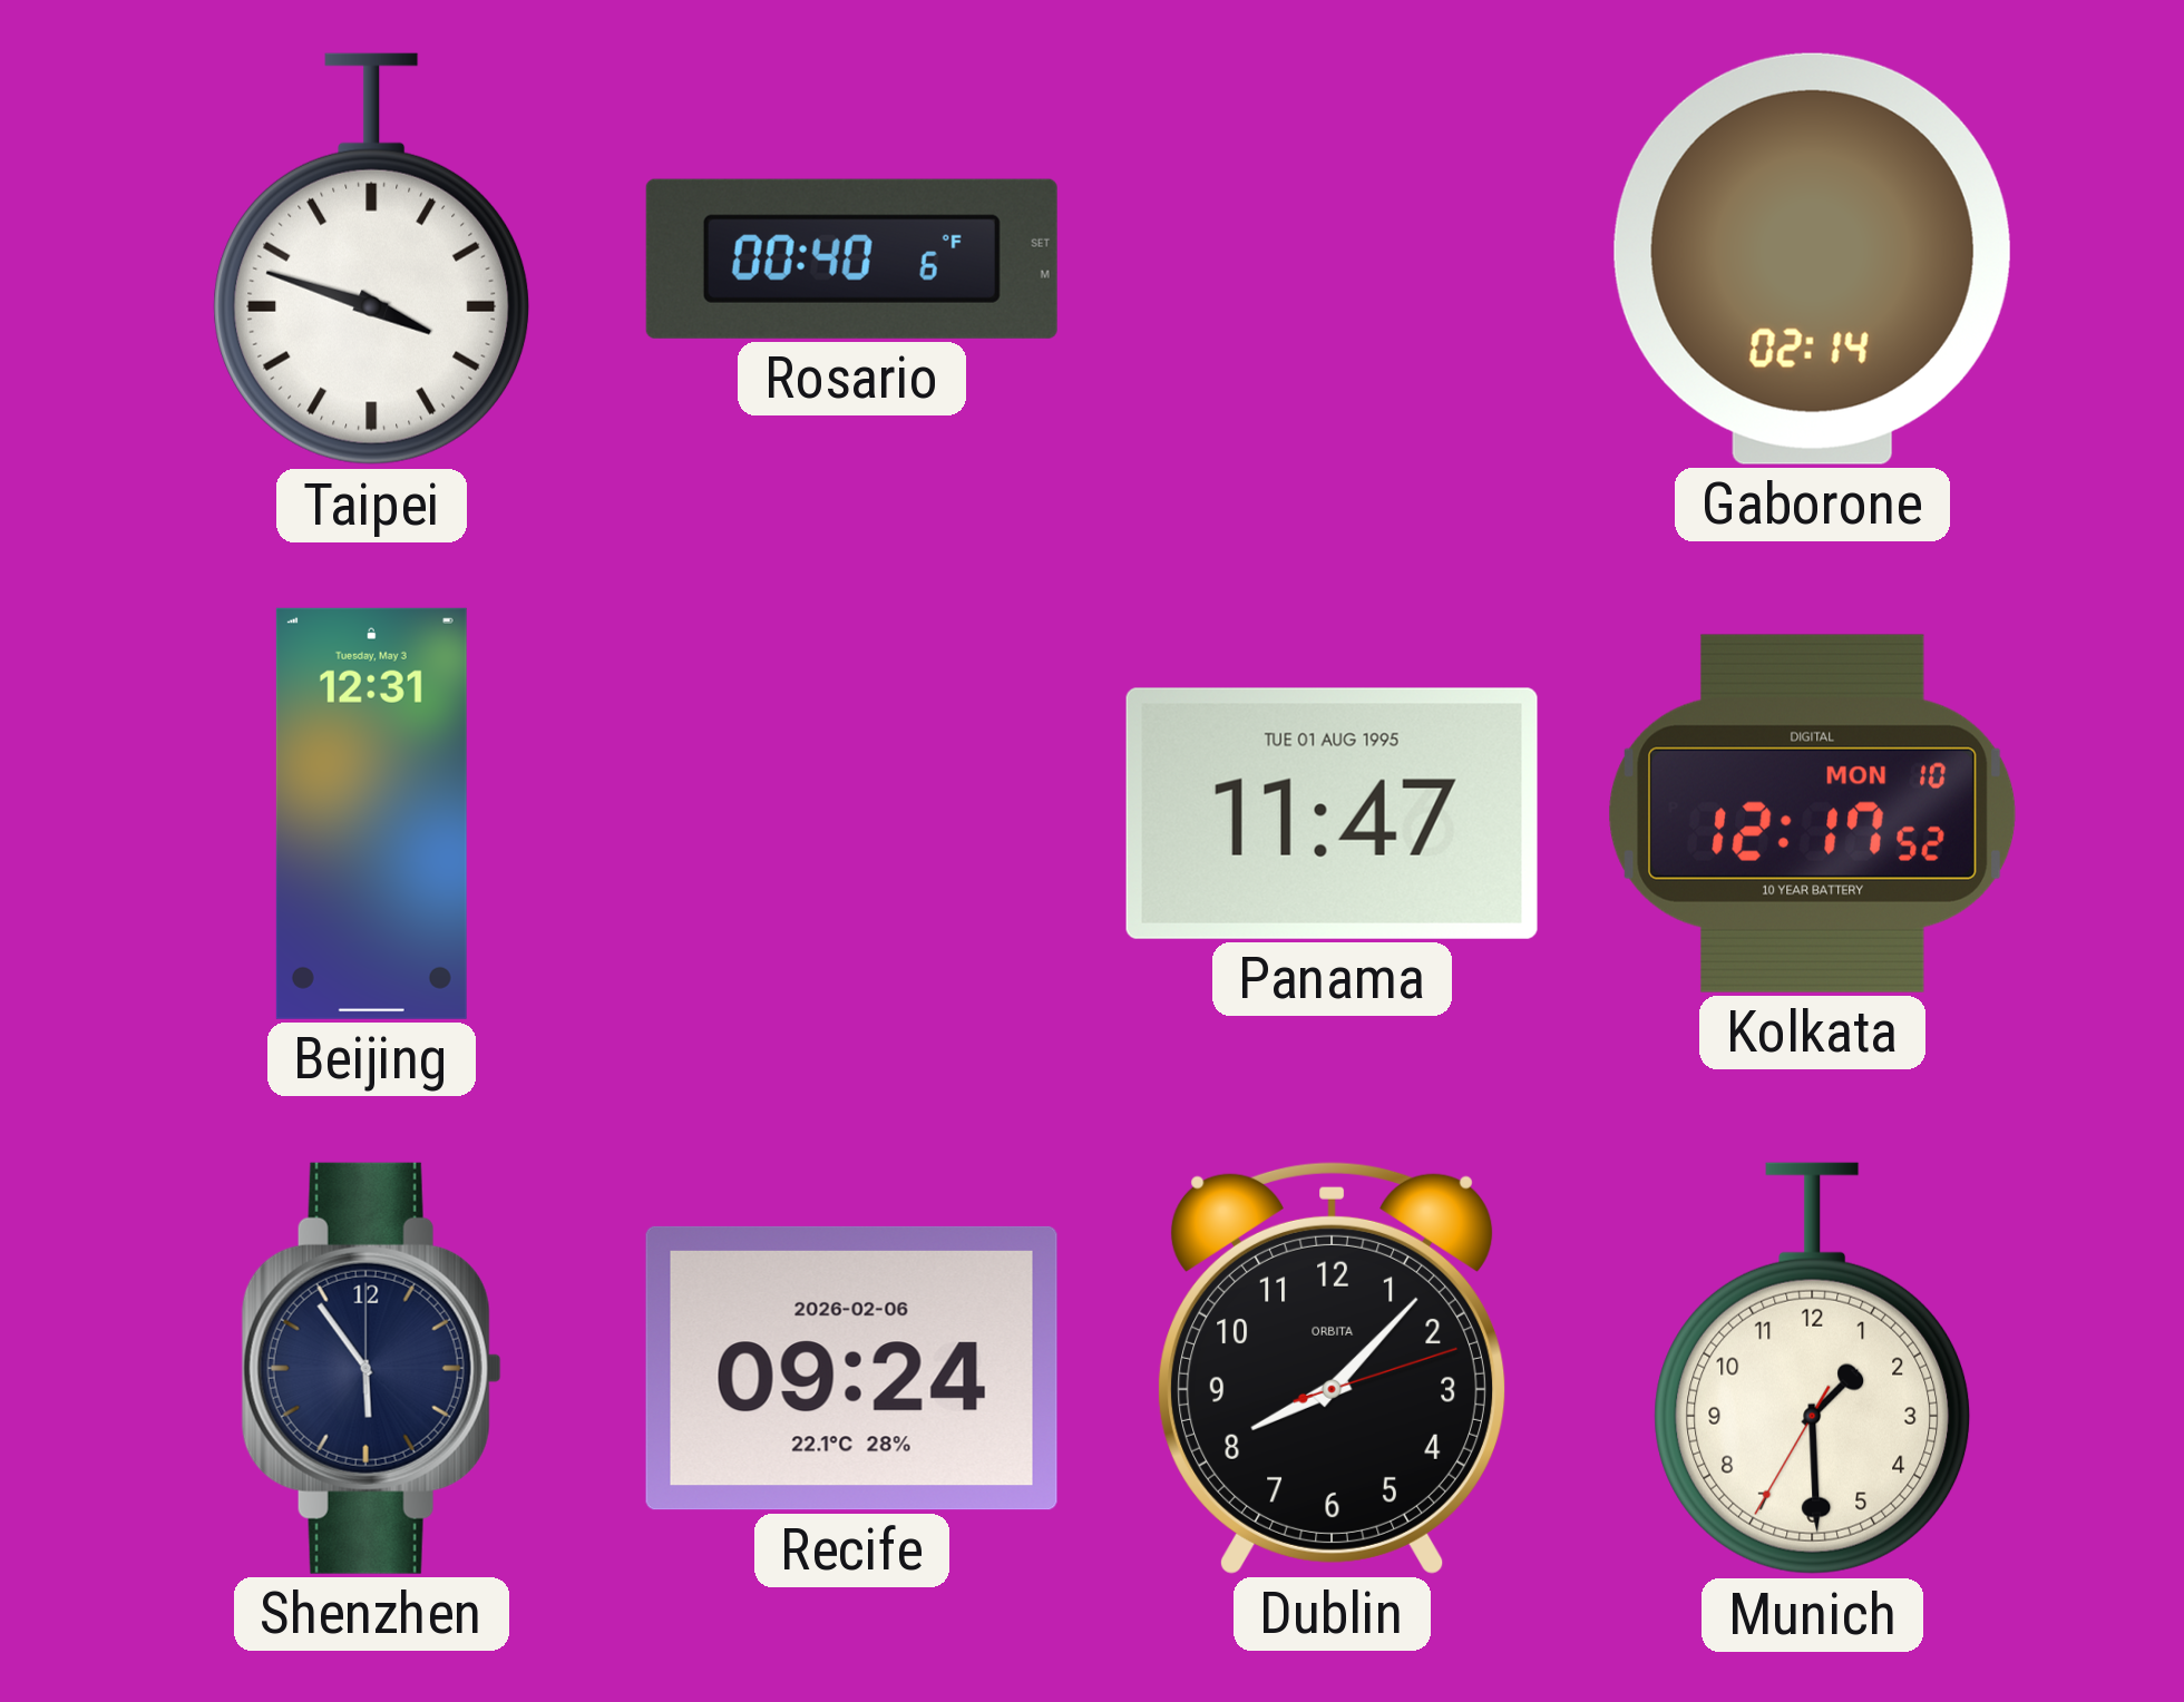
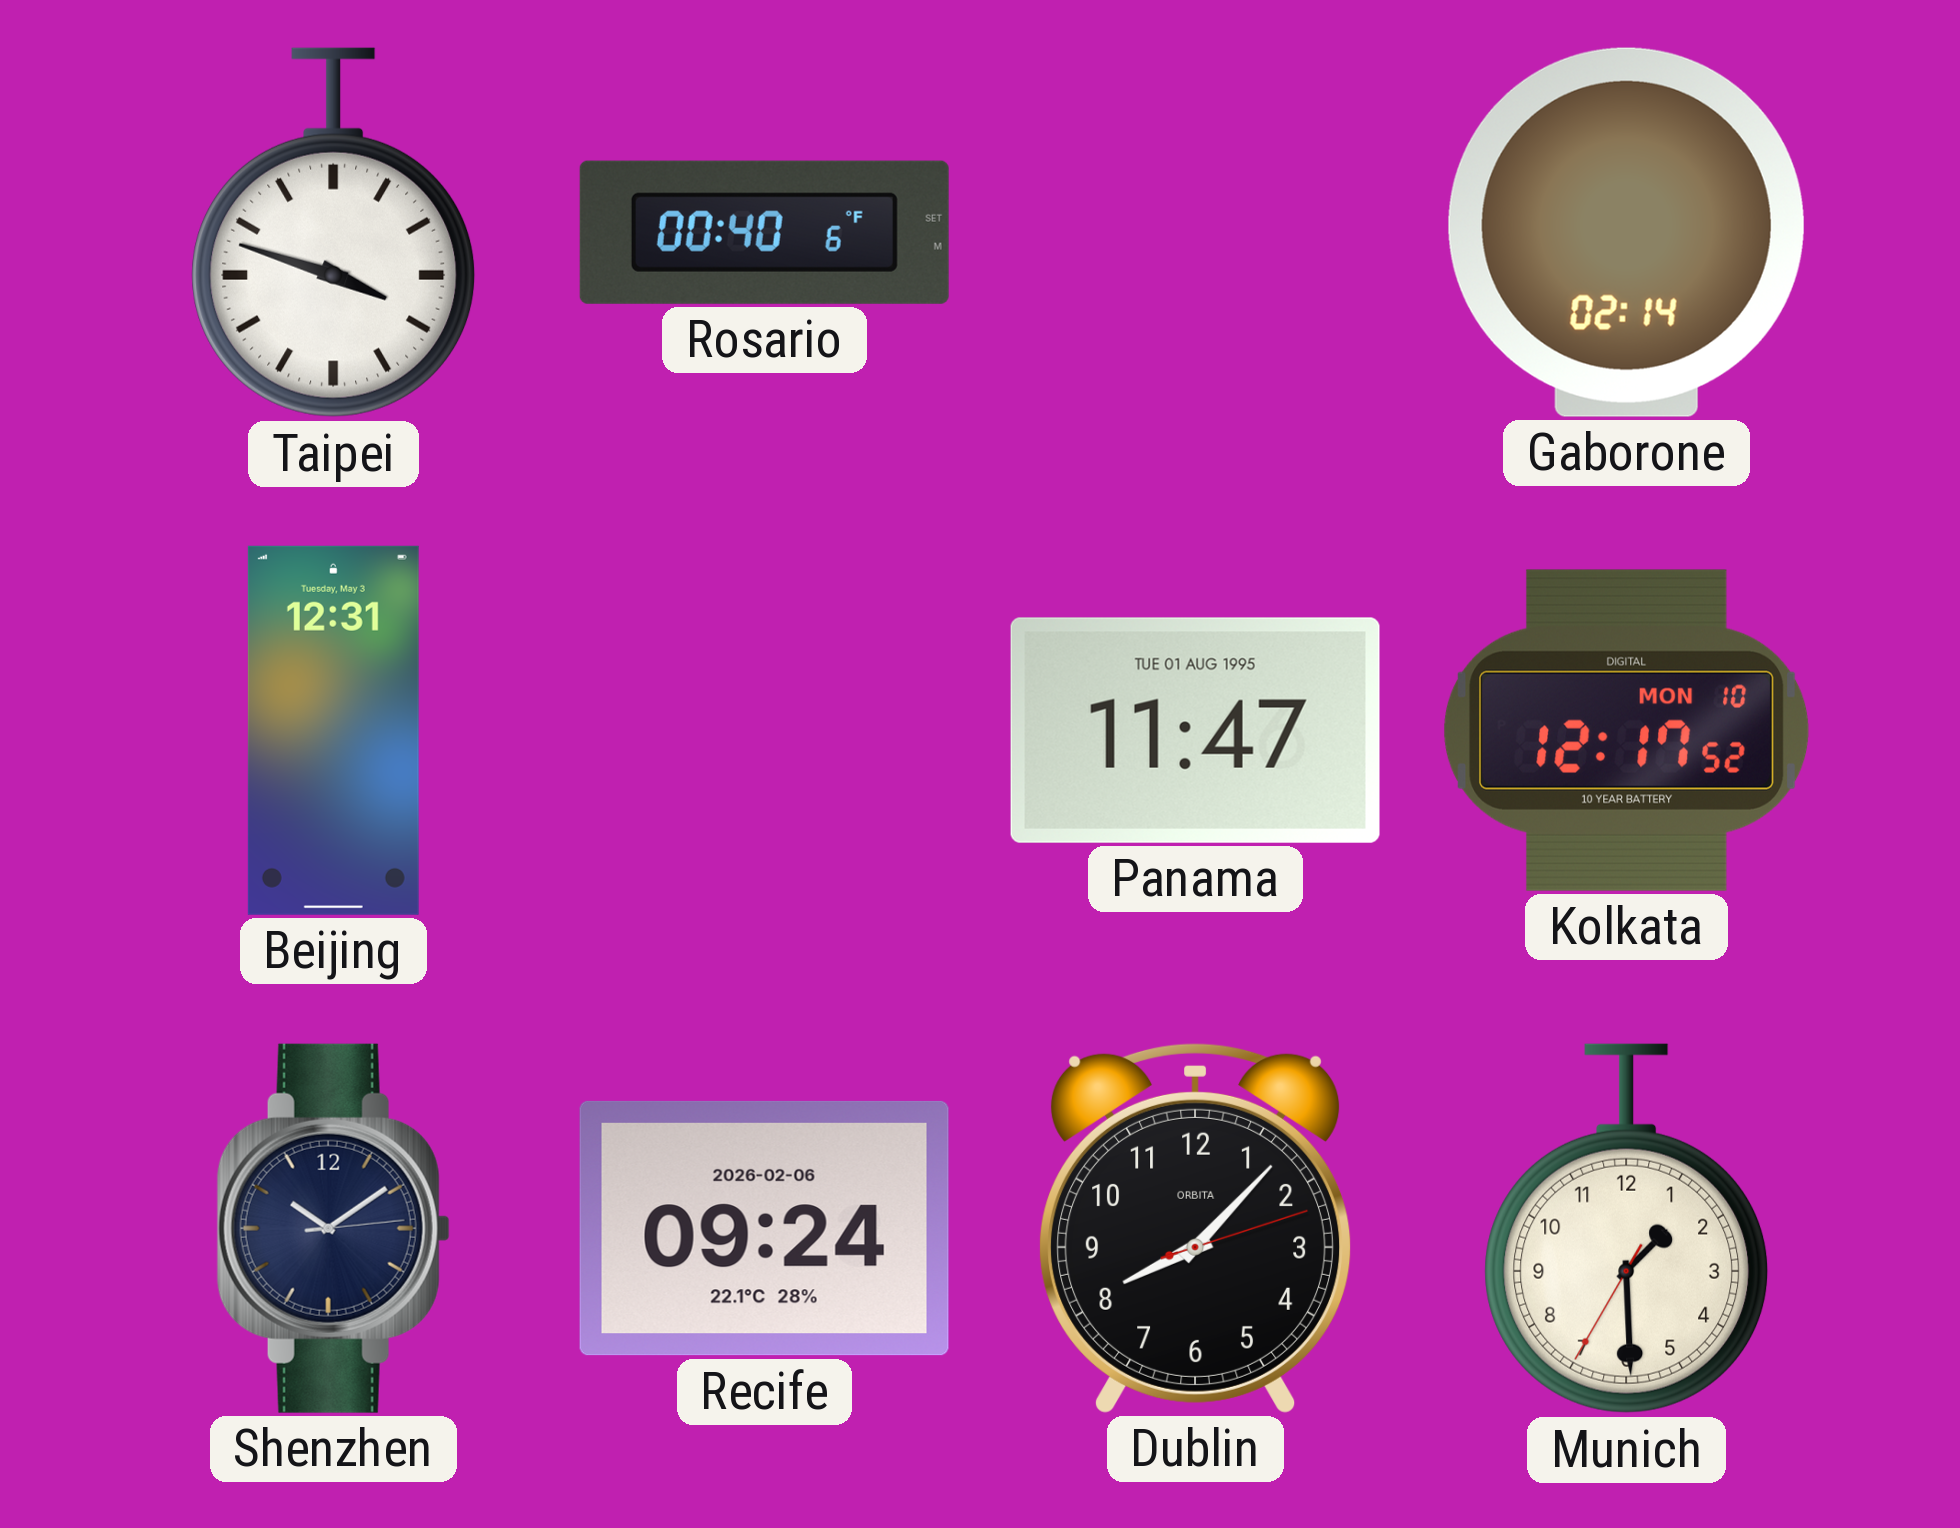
Shenzhen: 5:54 -> 10:09
